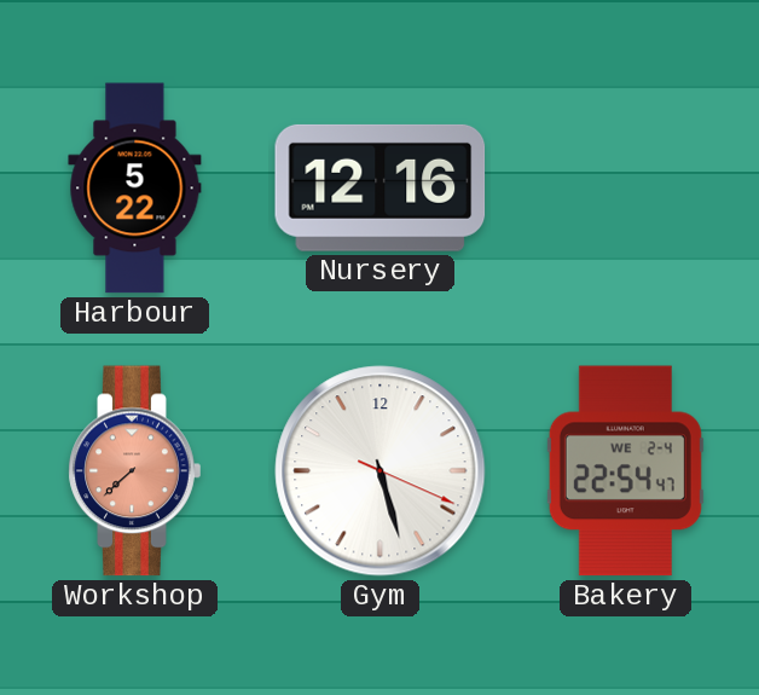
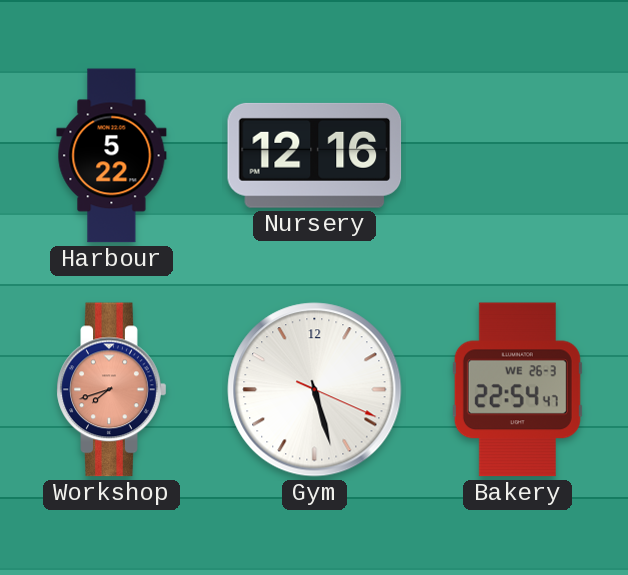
Workshop: 7:38 -> 7:42
Bakery date: WE 2-4 -> WE 26-3
